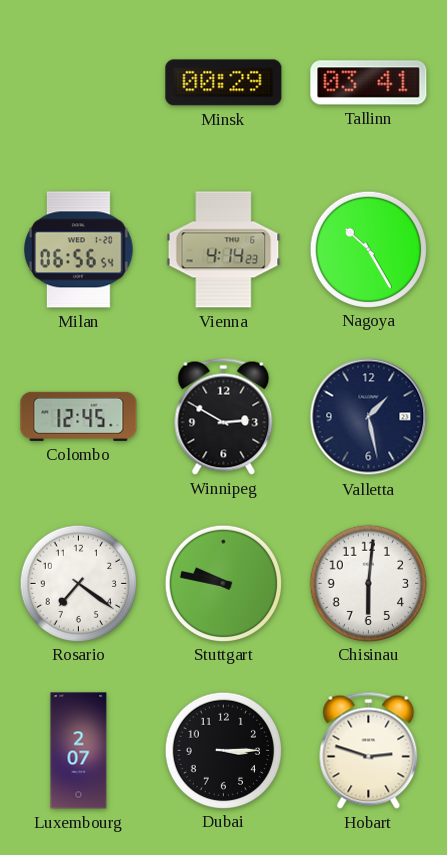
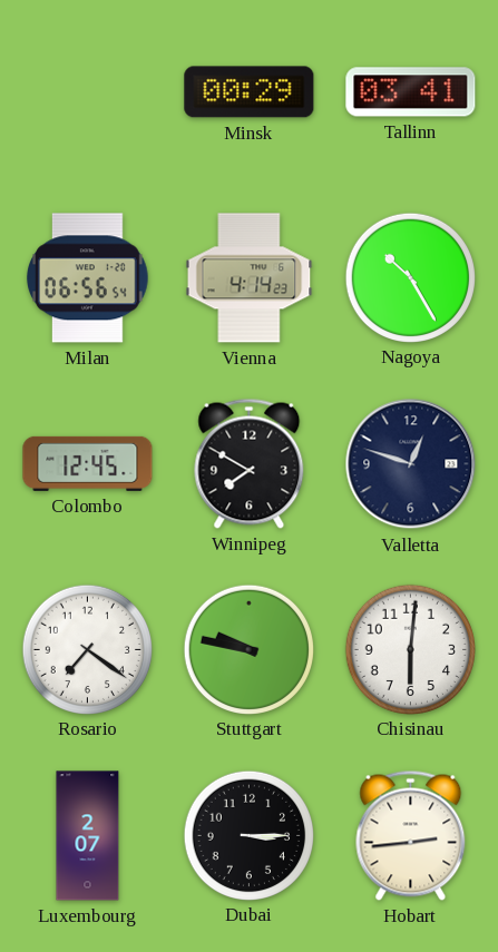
Winnipeg: 2:50 -> 7:50
Valletta: 1:28 -> 12:48
Hobart: 2:48 -> 2:44
